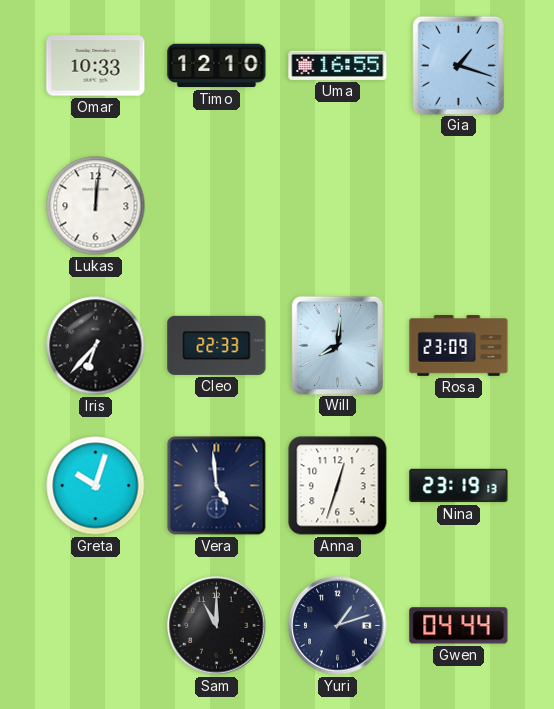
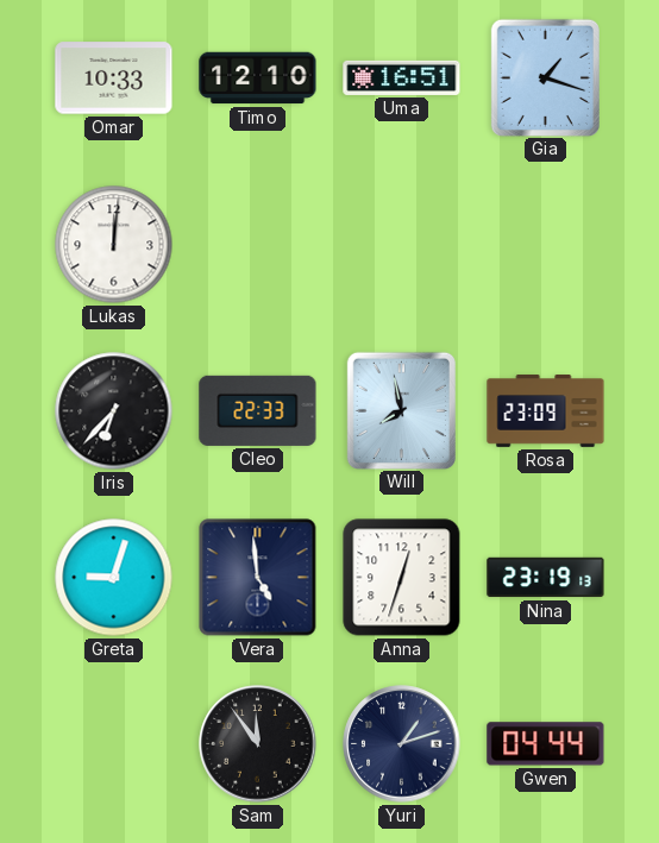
Uma: 16:55 -> 16:51
Will: 8:01 -> 7:58
Greta: 10:03 -> 9:03
Sam: 11:00 -> 11:54
